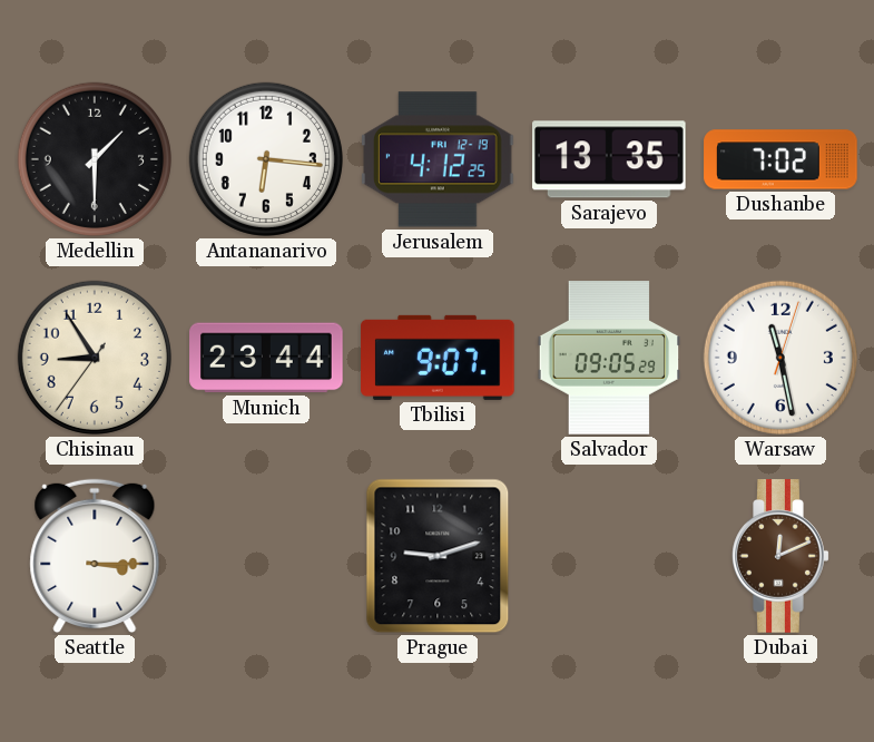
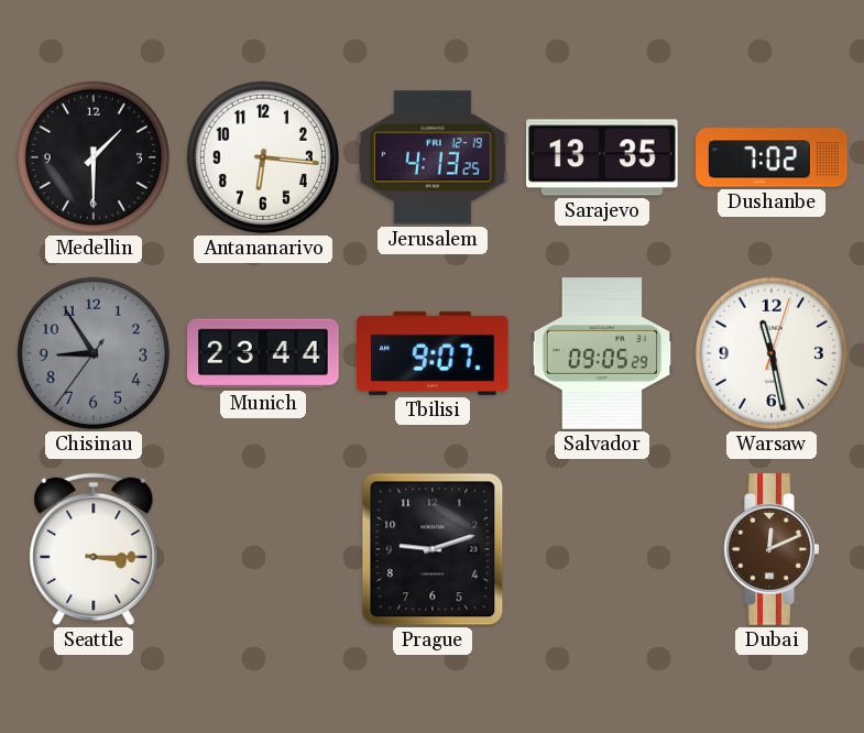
Jerusalem: 4:12 -> 4:13
Chisinau dial: cream -> grey
